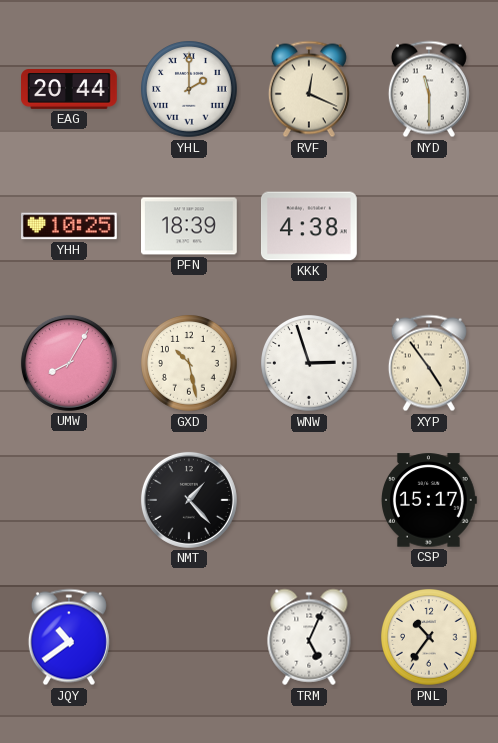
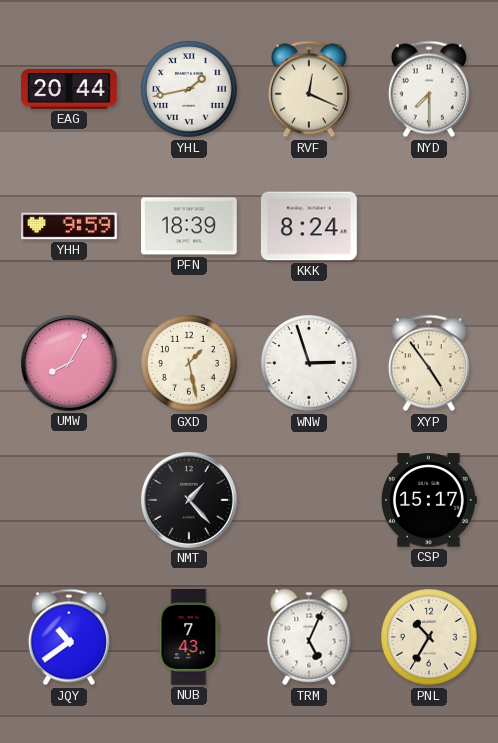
YHL: 2:00 -> 1:43
NYD: 11:30 -> 7:30
YHH: 10:25 -> 9:59
KKK: 4:38 -> 8:24
GXD: 10:28 -> 1:28
NUB: none -> 7:43
PNL: 10:36 -> 10:35
